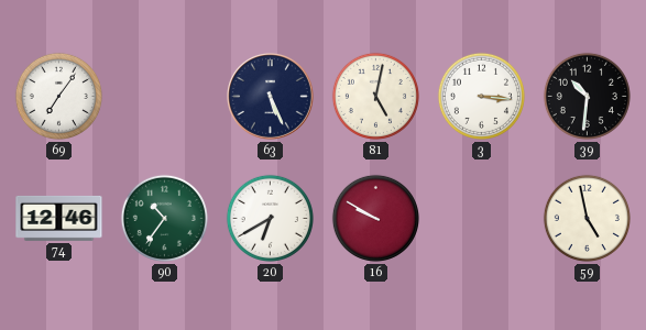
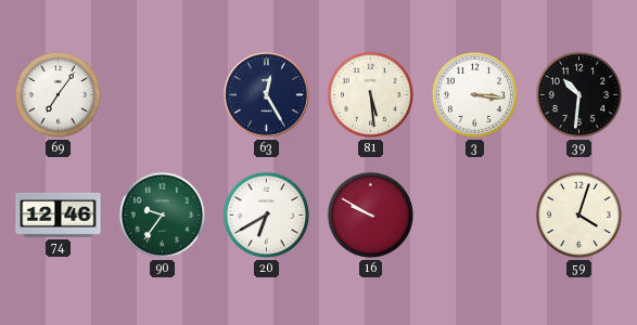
63: 5:26 -> 12:25
81: 5:02 -> 5:29
90: 10:36 -> 9:36
59: 4:58 -> 4:03
